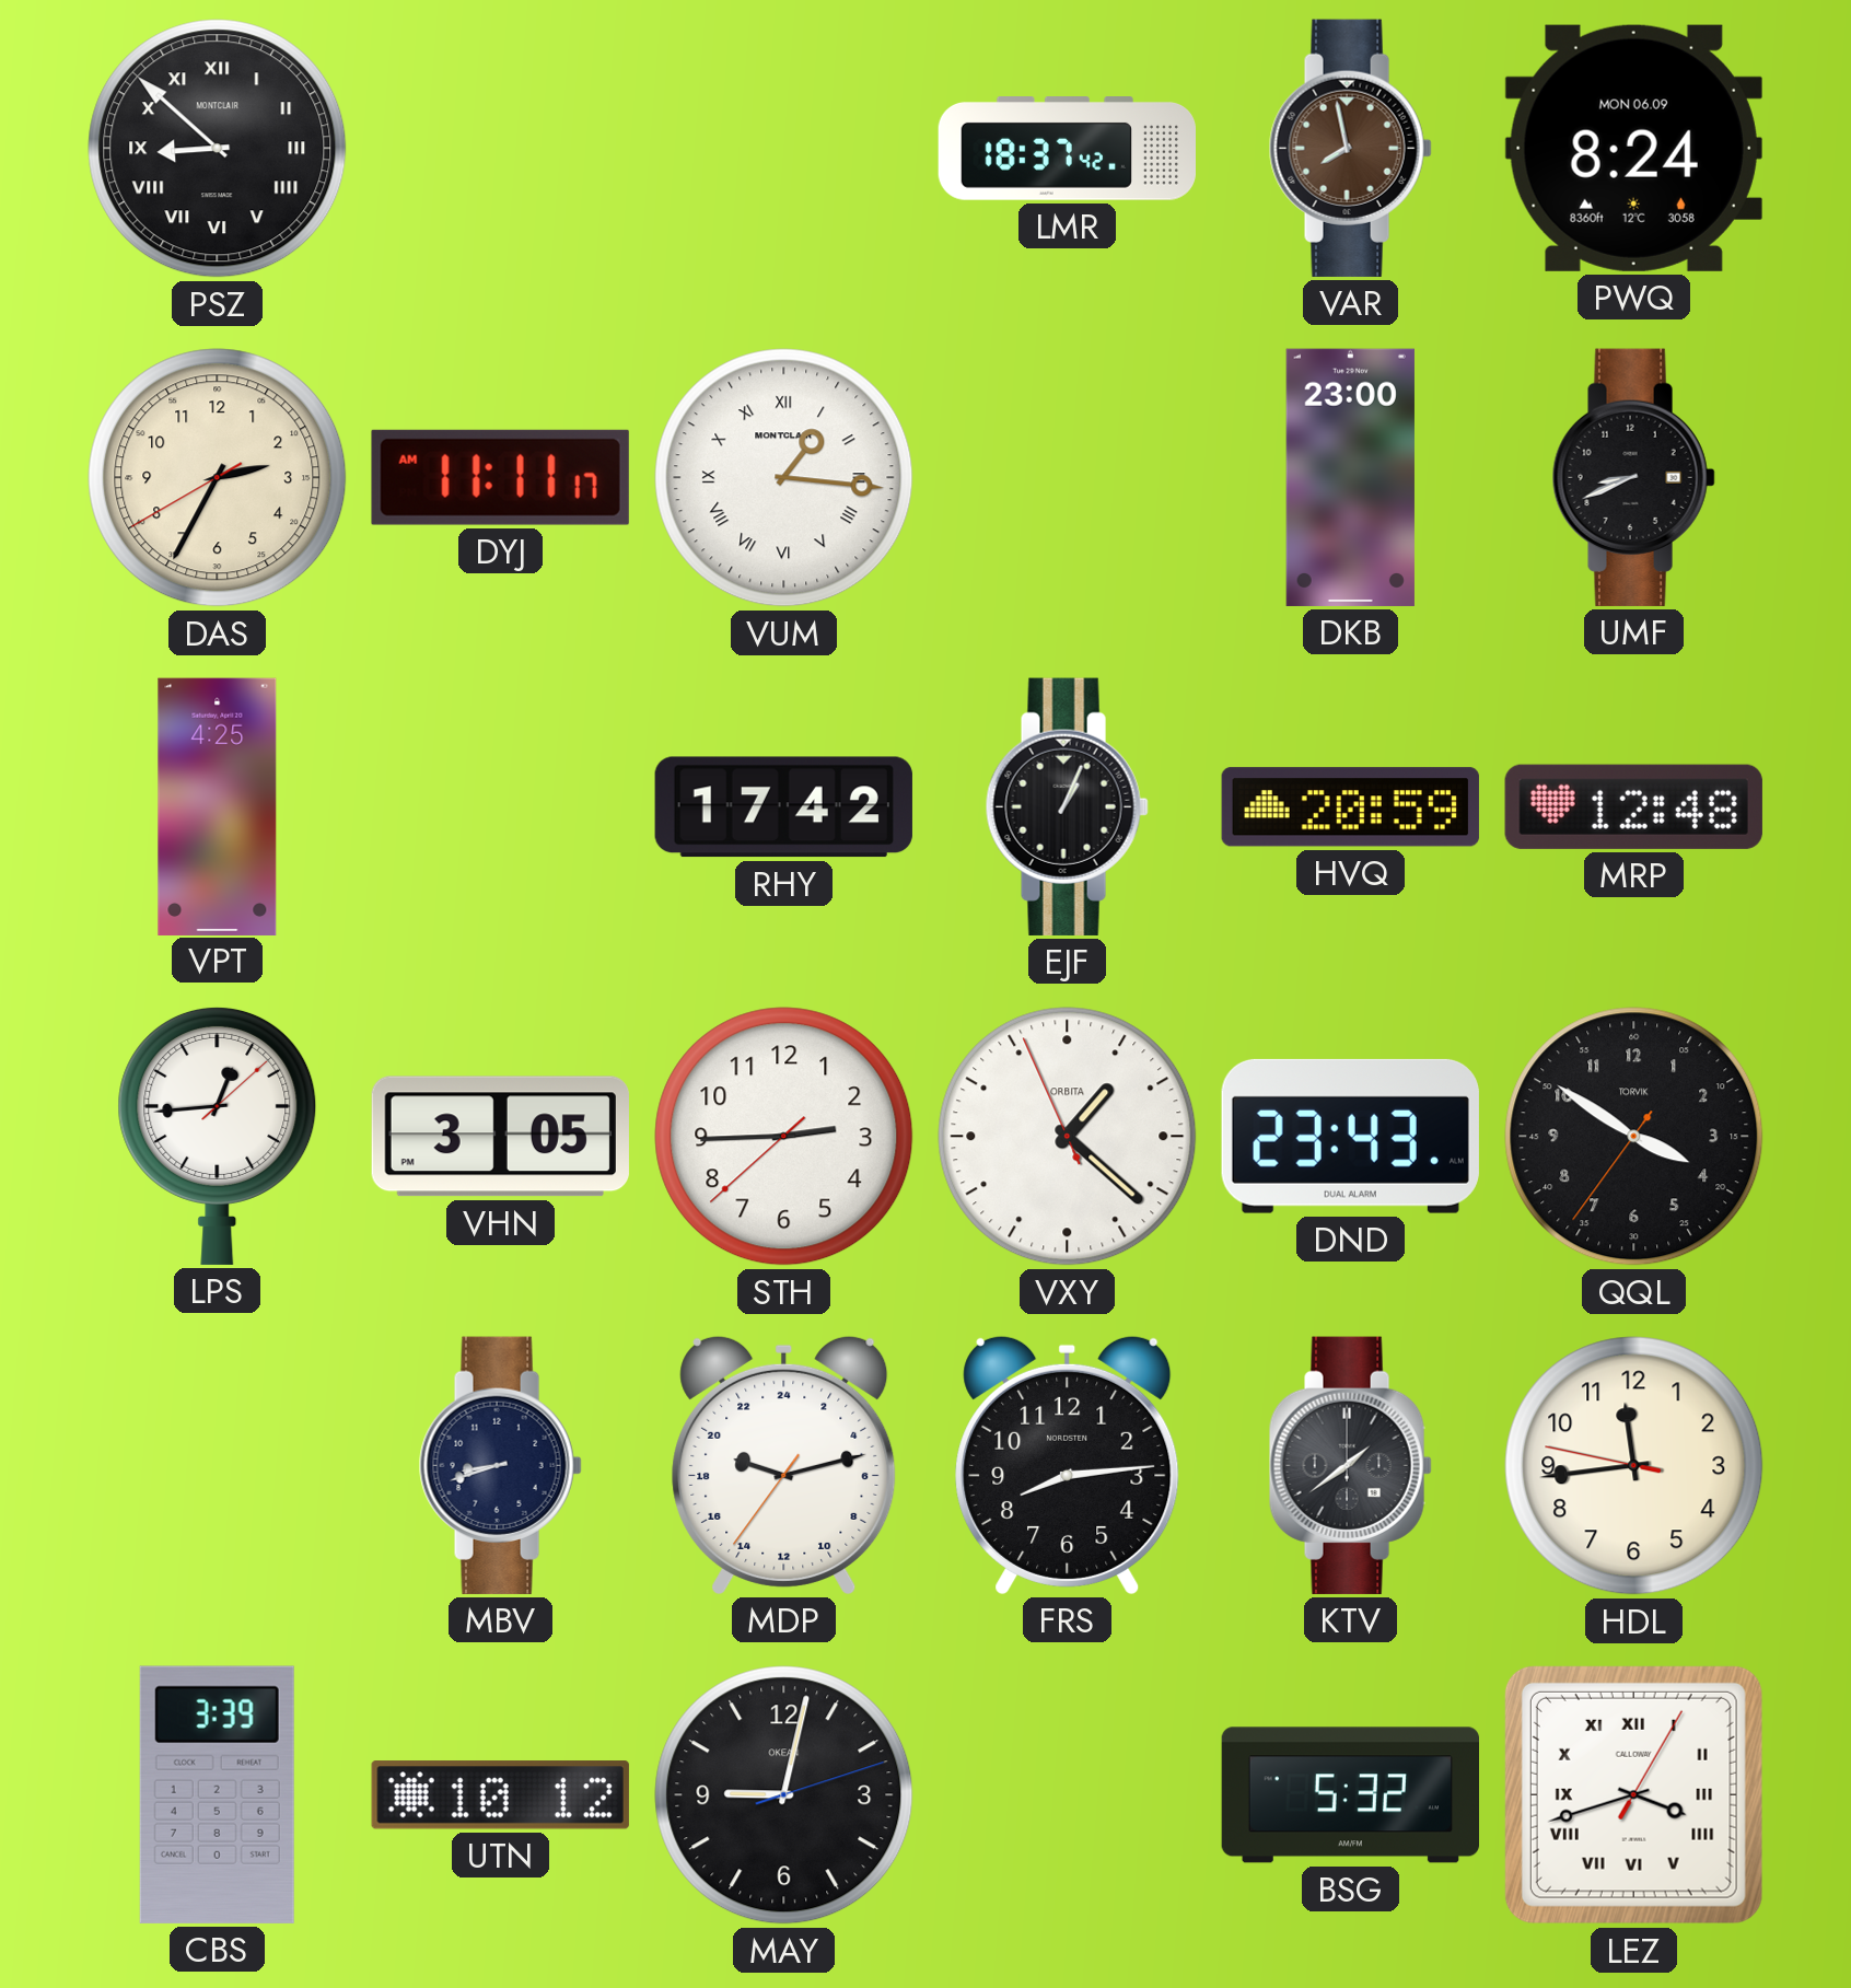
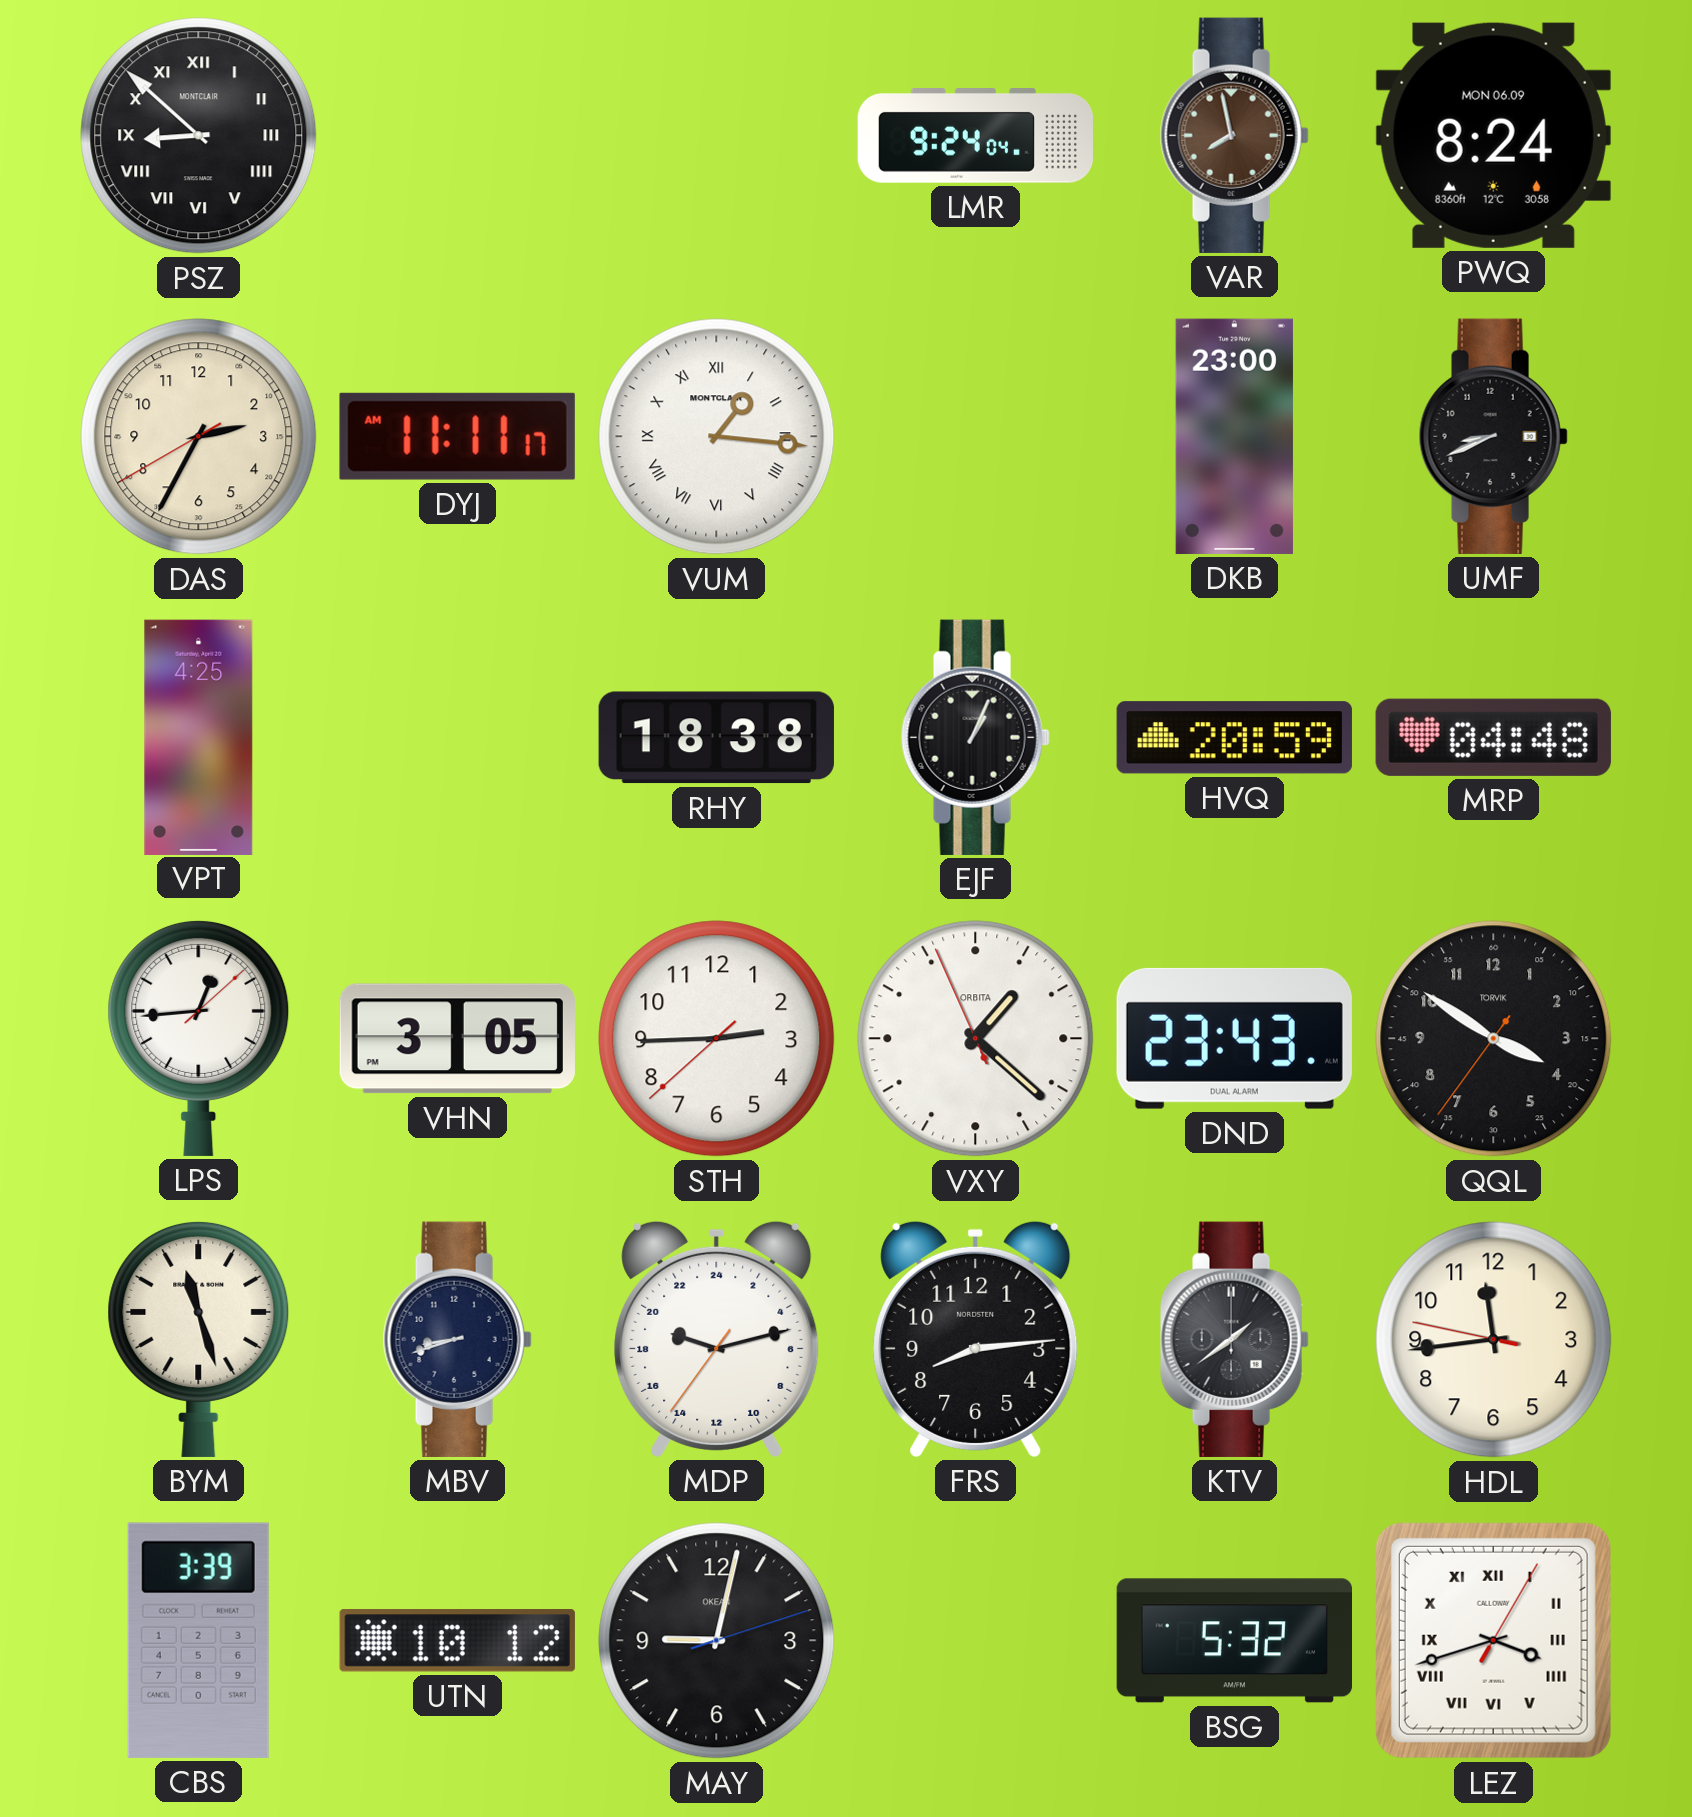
LMR: 18:37 -> 9:24
RHY: 17:42 -> 18:38
MRP: 12:48 -> 04:48
BYM: none -> 11:27
